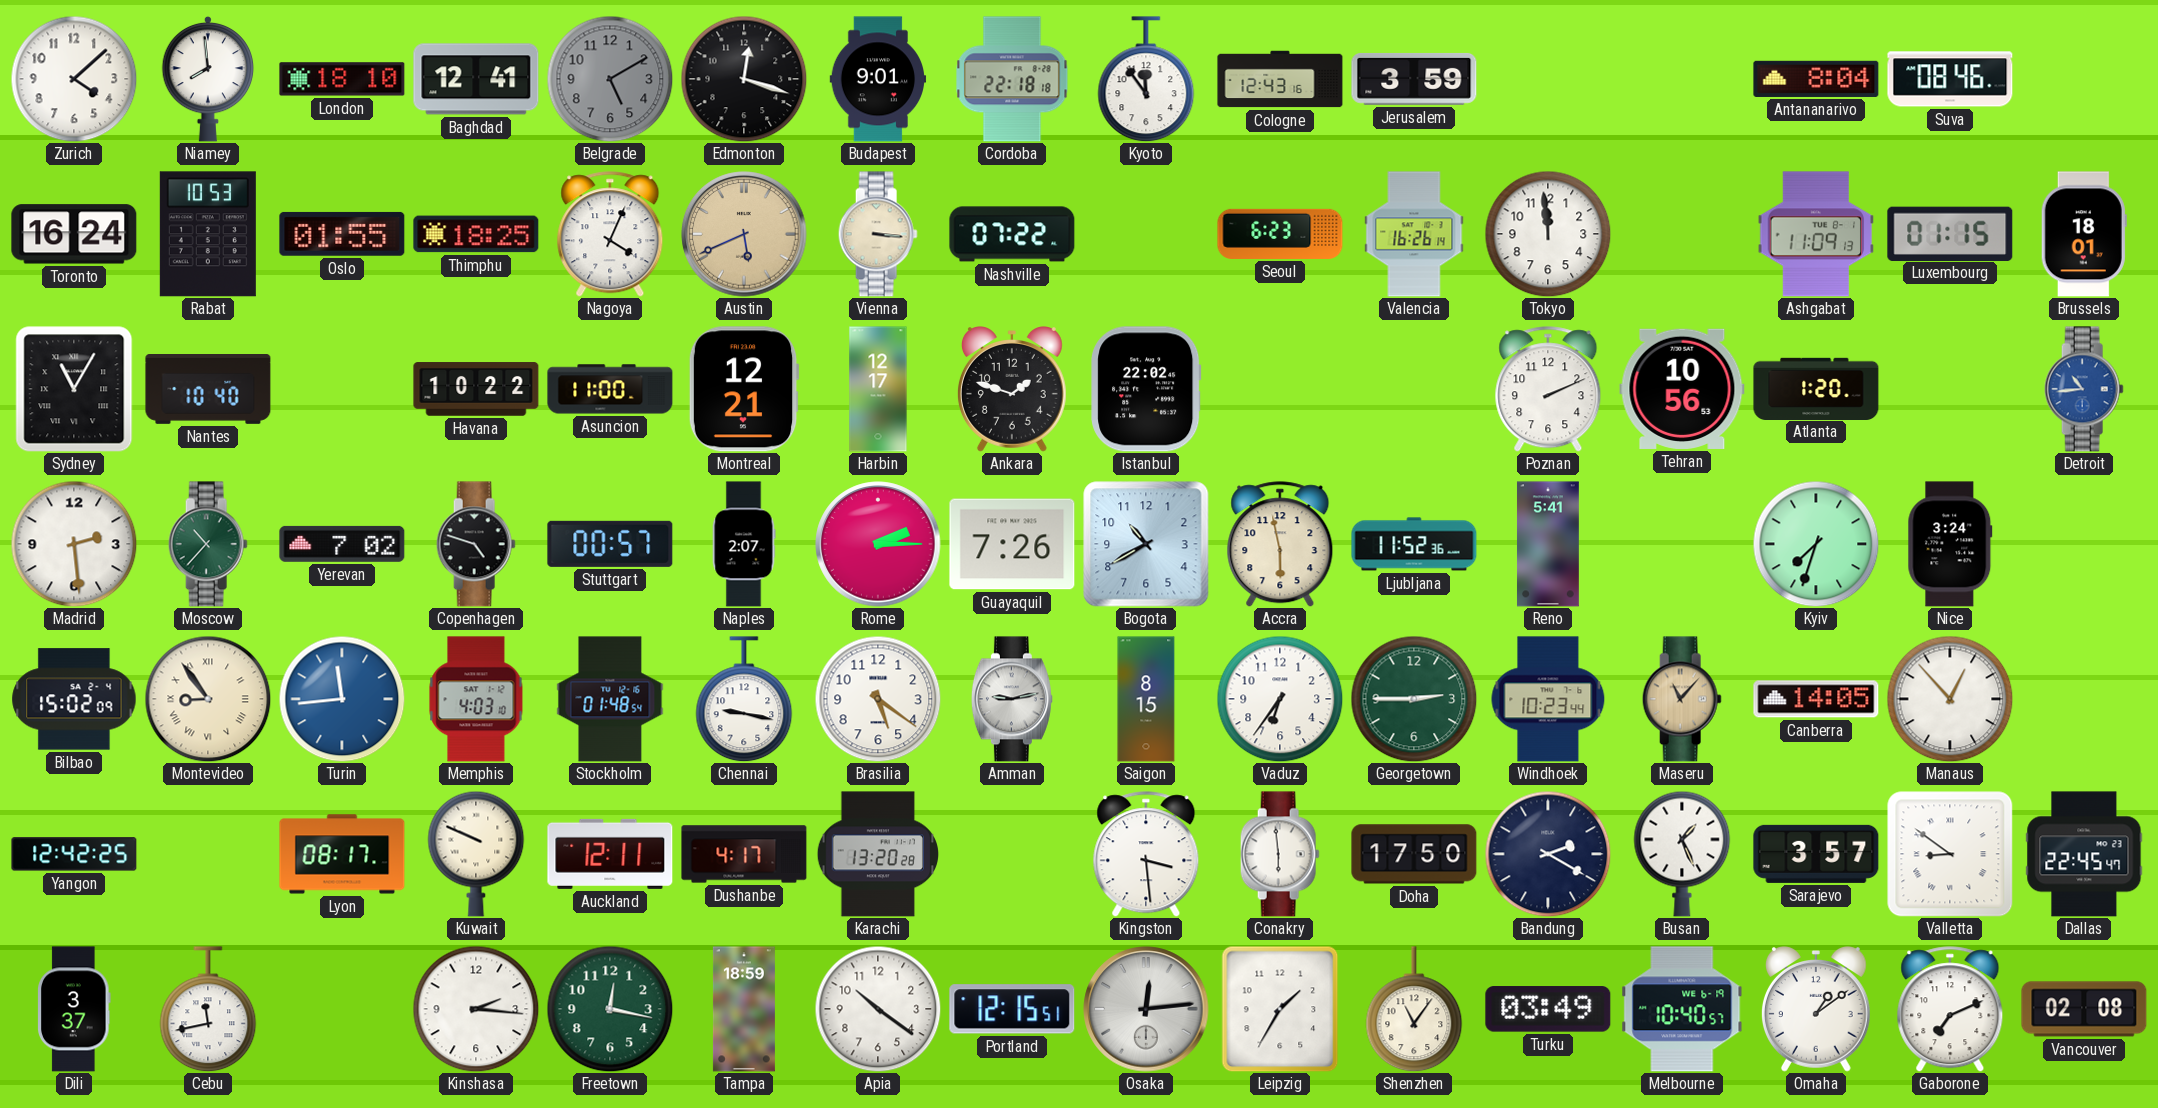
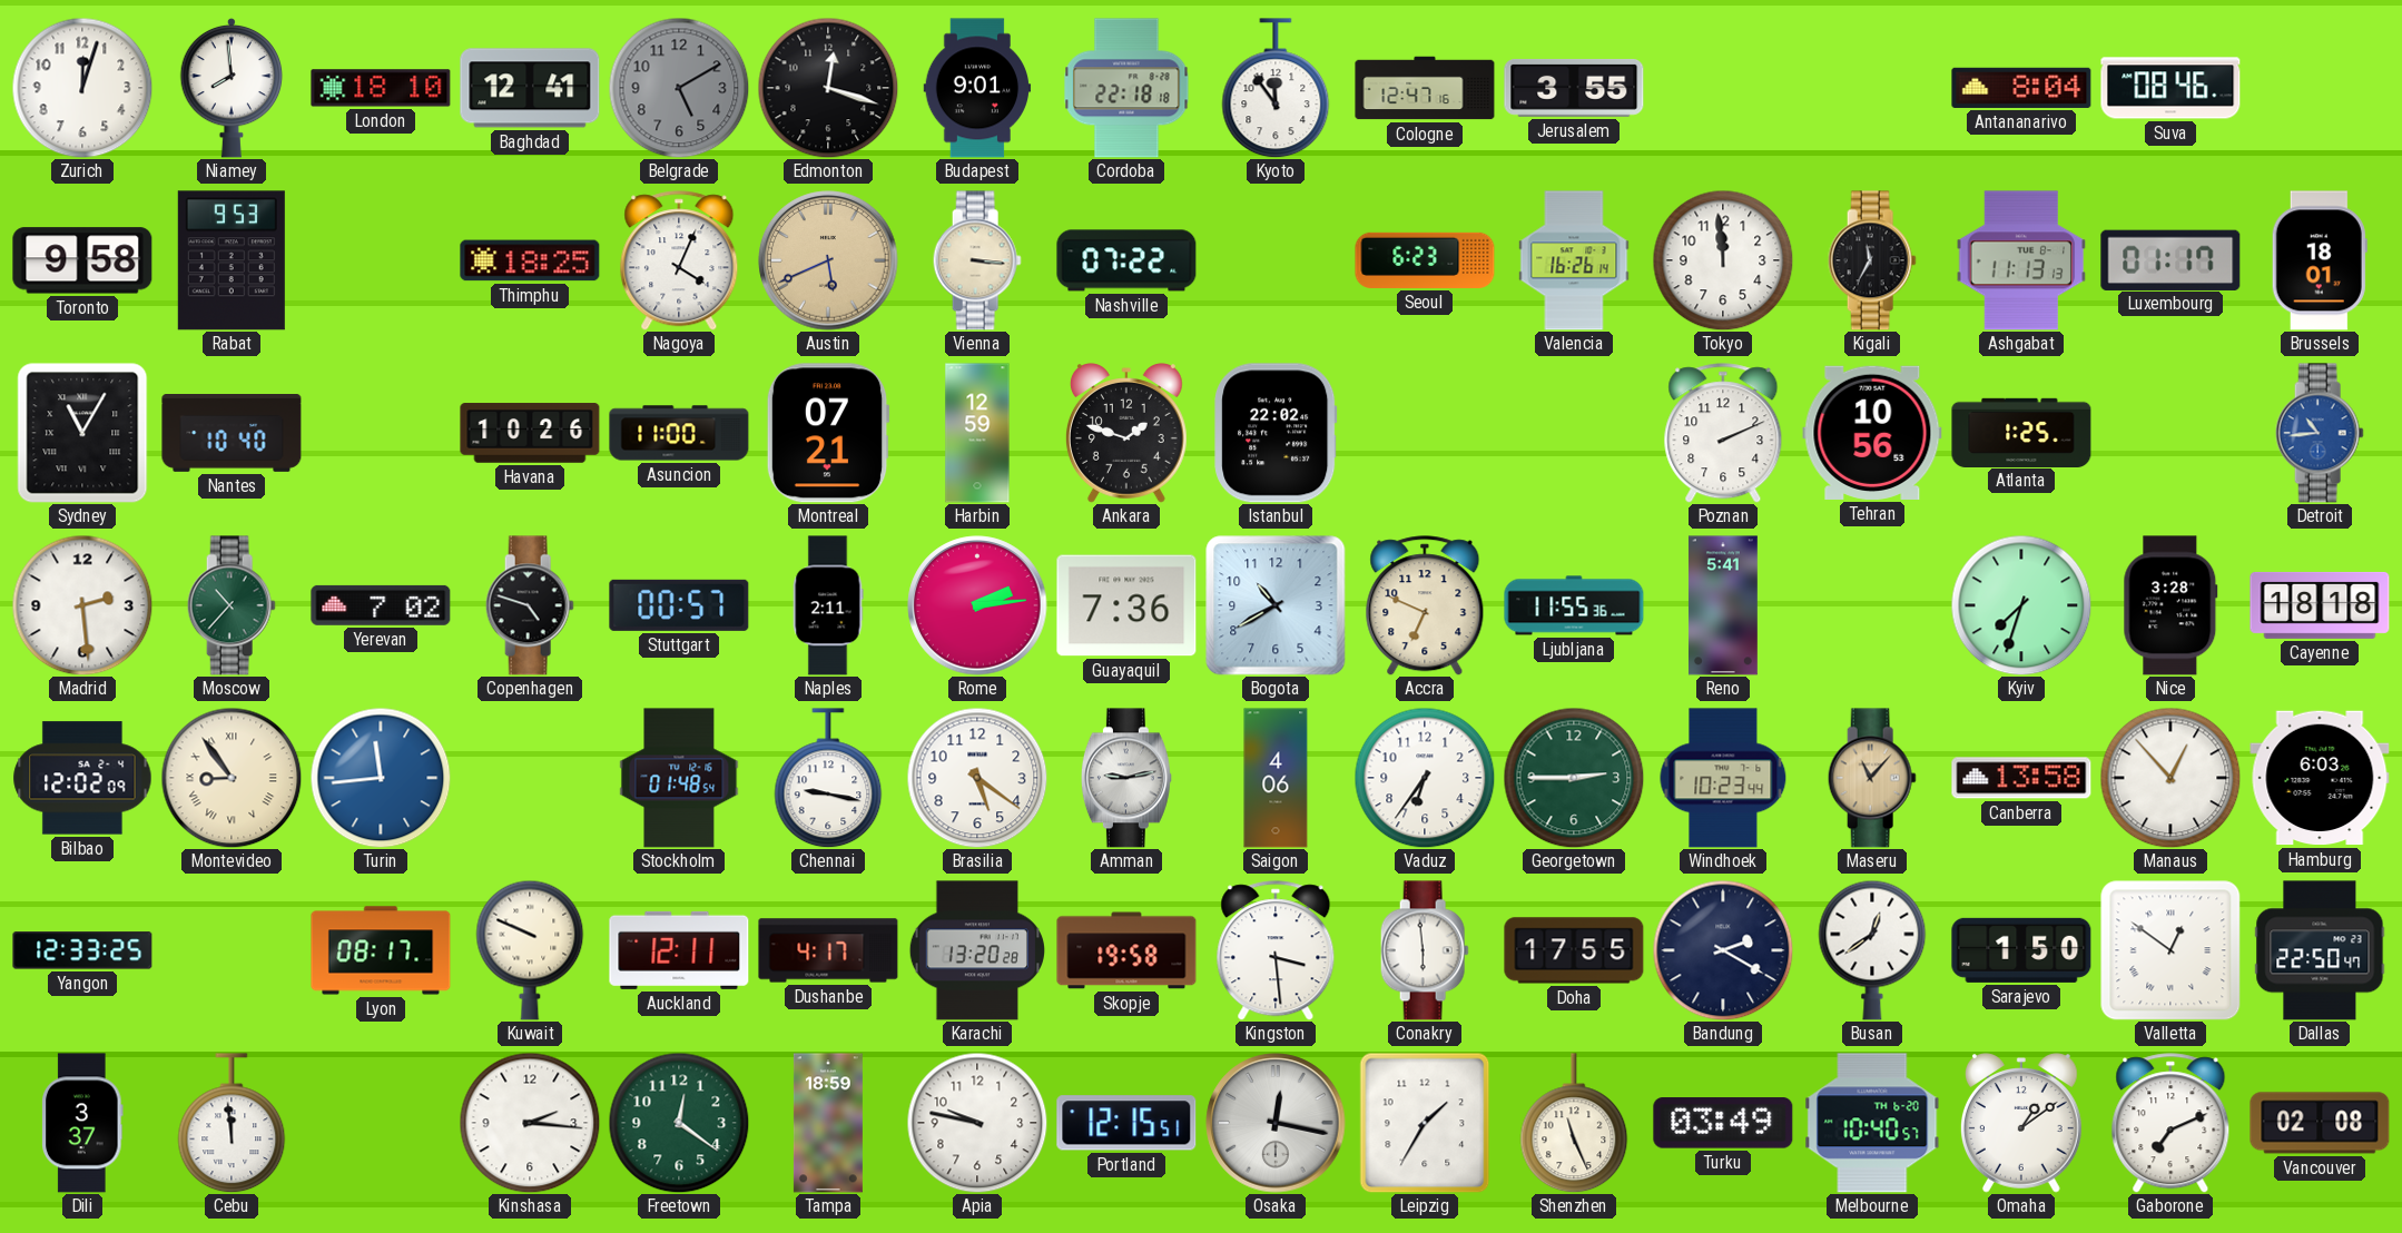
Zurich: 4:08 -> 12:03
Cologne: 12:43 -> 12:47
Jerusalem: 3:59 -> 3:55
Toronto: 16:24 -> 9:58
Rabat: 10:53 -> 9:53
Oslo: 01:55 -> none
Kigali: none -> 11:35
Ashgabat: 11:09 -> 11:13
Luxembourg: 01:15 -> 01:17
Havana: 10:22 -> 10:26
Montreal: 12:21 -> 07:21
Harbin: 12:17 -> 12:59
Atlanta: 1:20 -> 1:25
Naples: 2:07 -> 2:11
Rome: 2:15 -> 2:14
Guayaquil: 7:26 -> 7:36
Accra: 5:58 -> 6:49
Ljubljana: 11:52 -> 11:55
Nice: 3:24 -> 3:28
Cayenne: none -> 18:18
Bilbao: 15:02 -> 12:02
Memphis: 4:03 -> none
Saigon: 8:15 -> 4:06
Canberra: 14:05 -> 13:58
Hamburg: none -> 6:03
Yangon: 12:42 -> 12:33
Skopje: none -> 19:58
Doha: 17:50 -> 17:55
Busan: 1:26 -> 12:39
Sarajevo: 3:57 -> 1:50
Valletta: 8:51 -> 12:51
Dallas: 22:45 -> 22:50
Cebu: 11:43 -> 11:59
Freetown: 12:17 -> 12:21
Apia: 10:21 -> 9:47
Osaka: 12:14 -> 12:17
Shenzhen: 11:06 -> 11:26
Melbourne date: WE 6-19 -> TH 6-20
